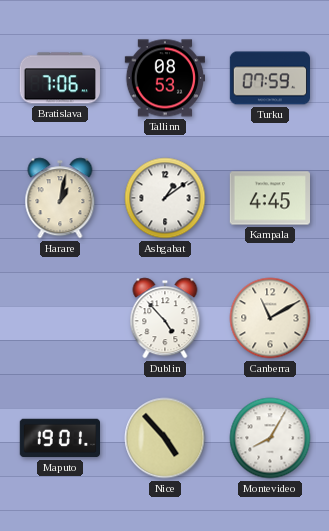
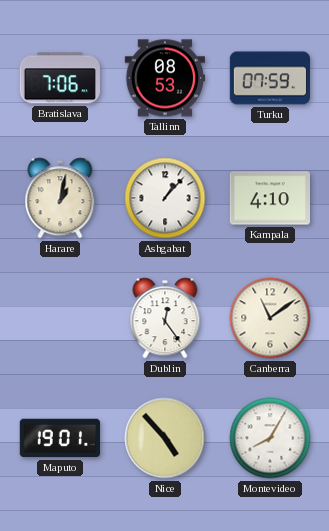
Ashgabat: 1:09 -> 1:07
Kampala: 4:45 -> 4:10
Dublin: 4:53 -> 12:24
Canberra: 11:10 -> 11:09
